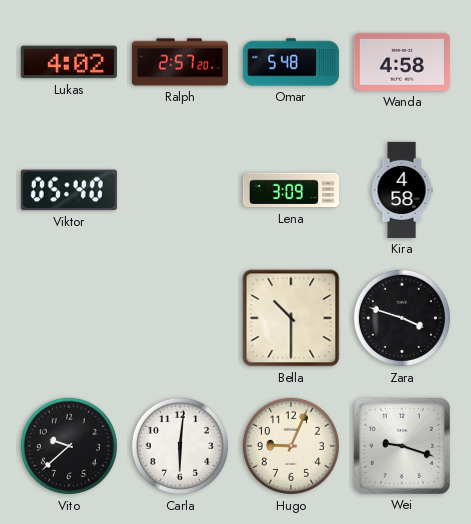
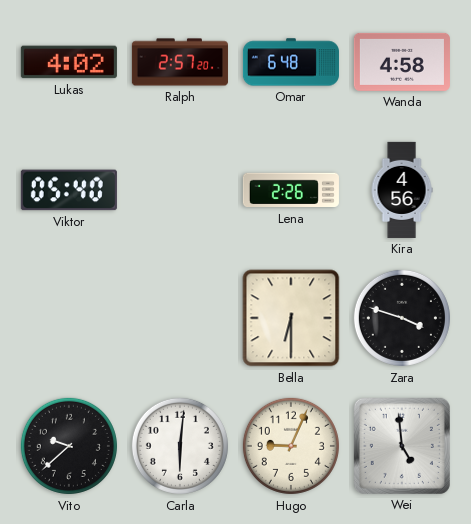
Omar: 5:48 -> 6:48
Lena: 3:09 -> 2:26
Kira: 4:58 -> 4:56
Bella: 10:30 -> 6:30
Wei: 9:18 -> 4:59
